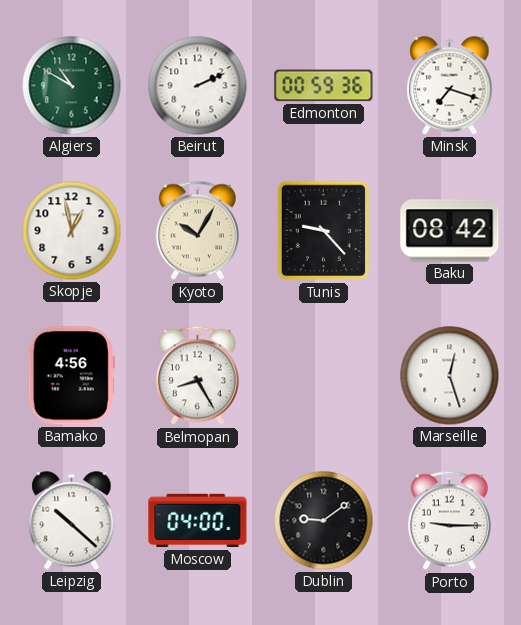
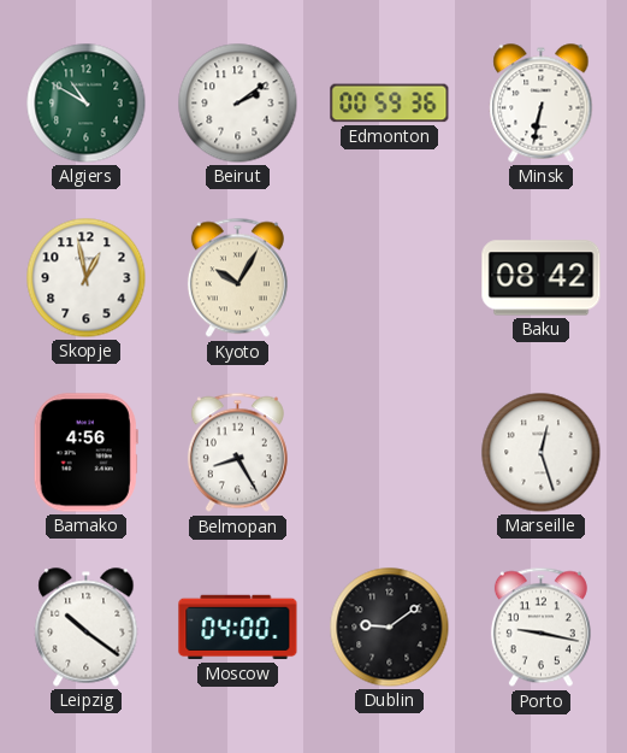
Beirut: 2:11 -> 2:09
Minsk: 7:18 -> 6:32
Tunis: 9:23 -> none
Leipzig: 10:22 -> 10:21
Porto: 9:15 -> 9:17
